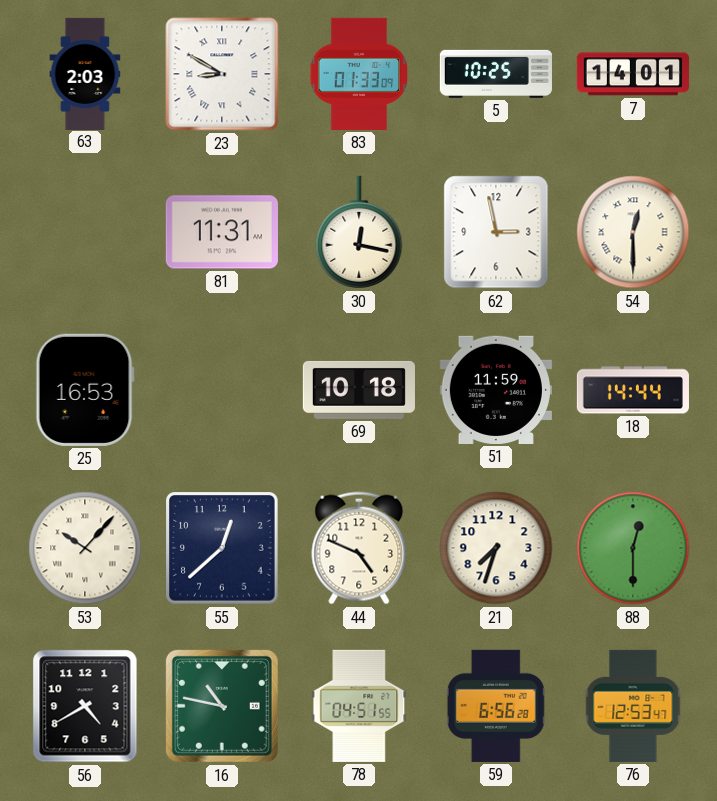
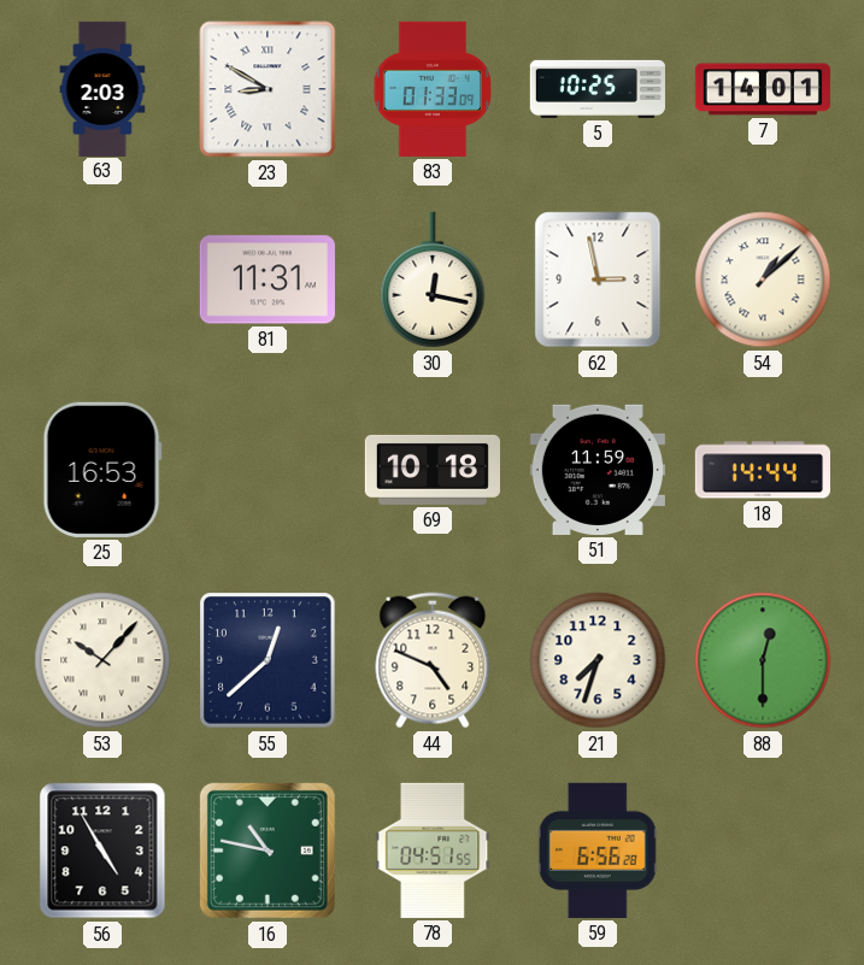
54: 12:30 -> 1:08
56: 4:40 -> 4:55
76: 12:53 -> none
